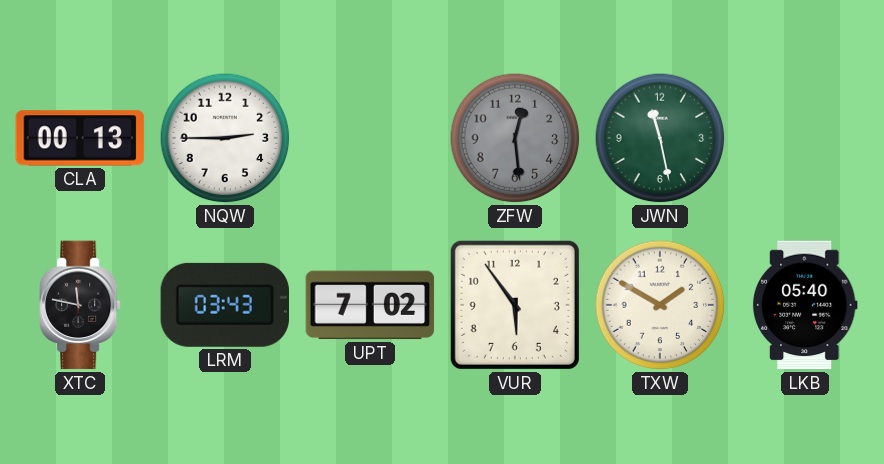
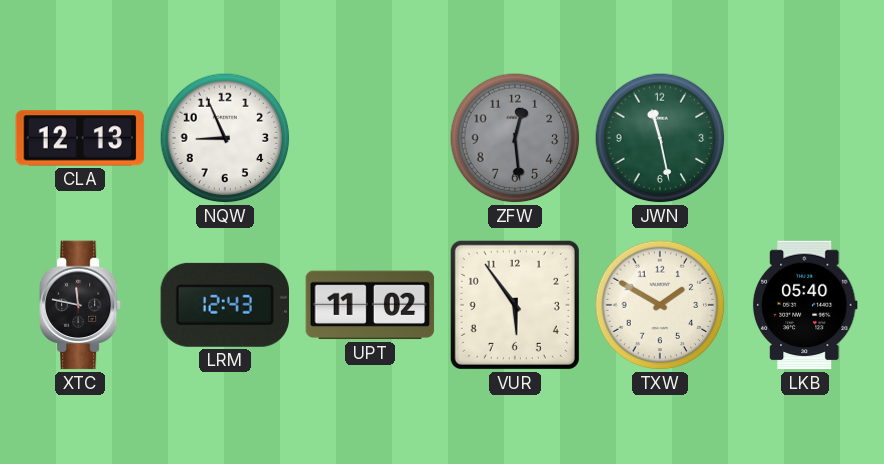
CLA: 00:13 -> 12:13
NQW: 2:45 -> 8:56
LRM: 03:43 -> 12:43
UPT: 7:02 -> 11:02
